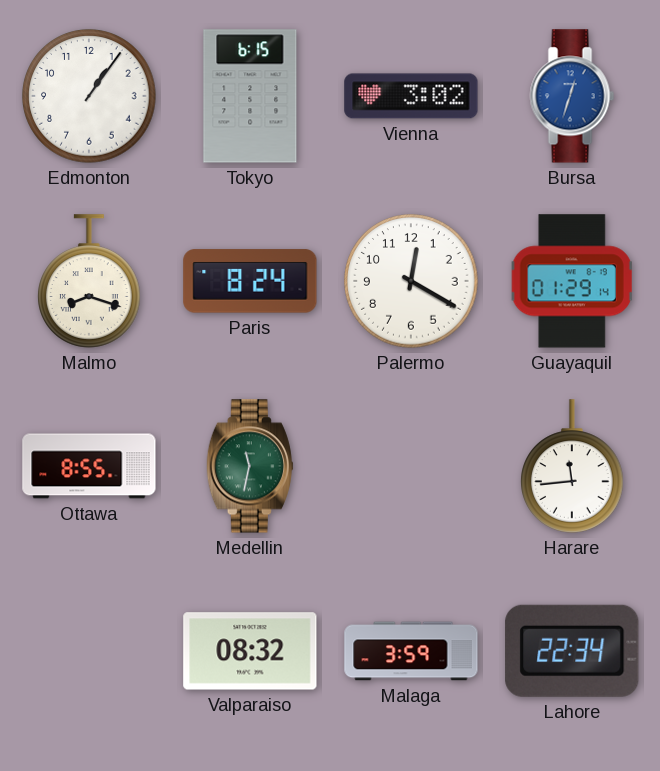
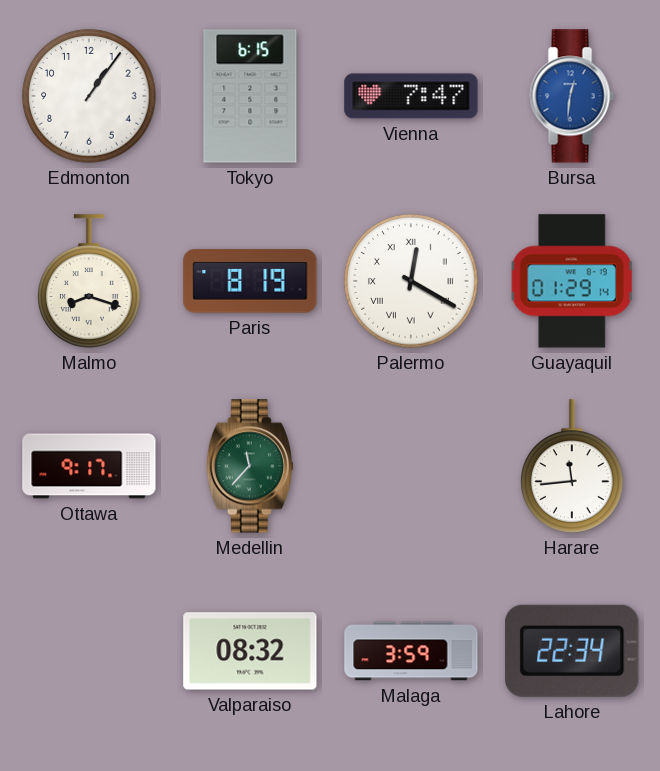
Vienna: 3:02 -> 7:47
Bursa: 12:33 -> 12:31
Paris: 8:24 -> 8:19
Palermo numerals: Arabic -> Roman
Ottawa: 8:55 -> 9:17
Medellin: 11:32 -> 11:37
